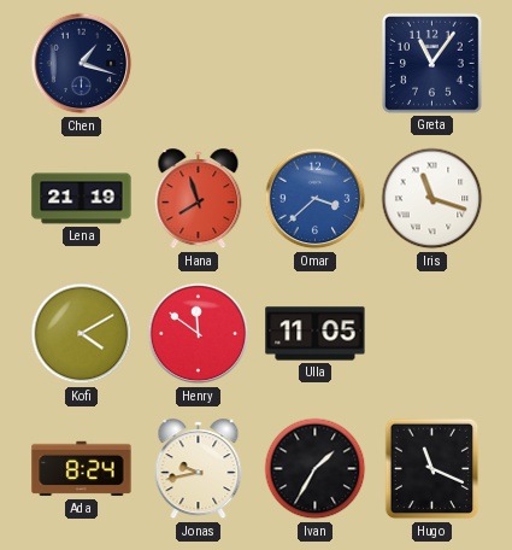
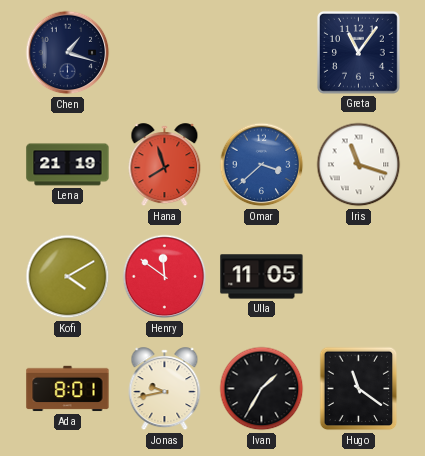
Ada: 8:24 -> 8:01
Hugo: 11:19 -> 11:21
